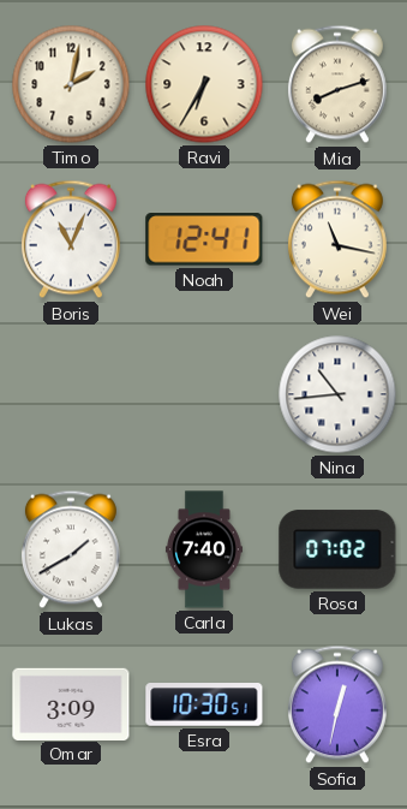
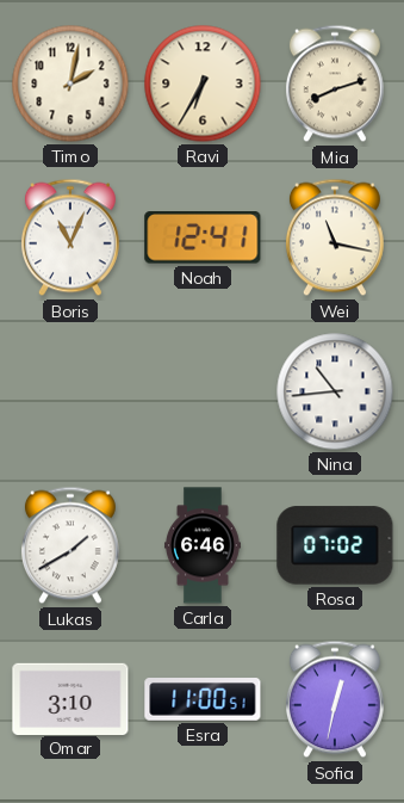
Carla: 7:40 -> 6:46
Omar: 3:09 -> 3:10
Esra: 10:30 -> 11:00
